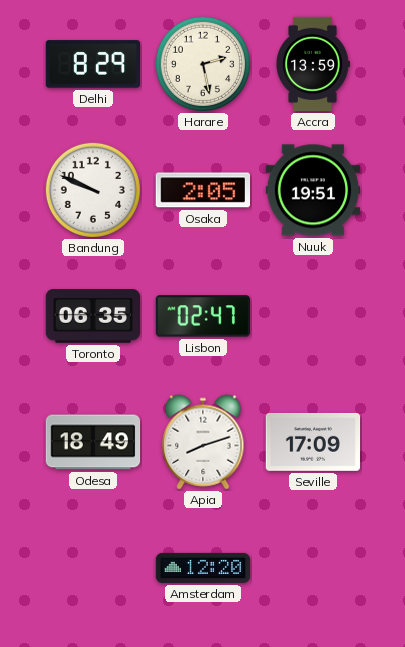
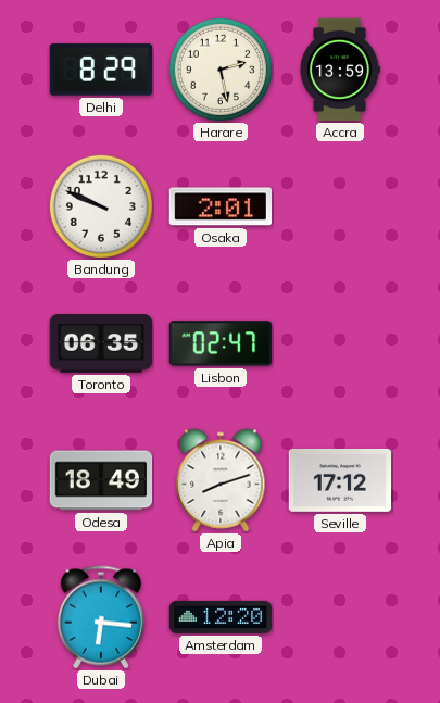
Osaka: 2:05 -> 2:01
Nuuk: 19:51 -> none
Seville: 17:09 -> 17:12
Dubai: none -> 6:16
